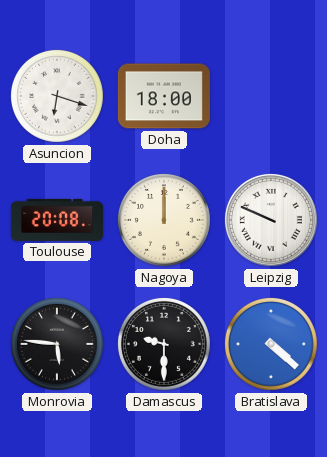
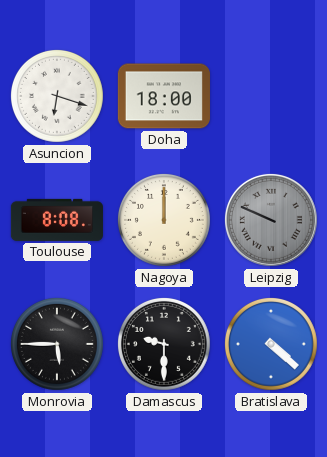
Toulouse: 20:08 -> 8:08
Leipzig dial: white -> grey
Monrovia: 5:46 -> 5:45
